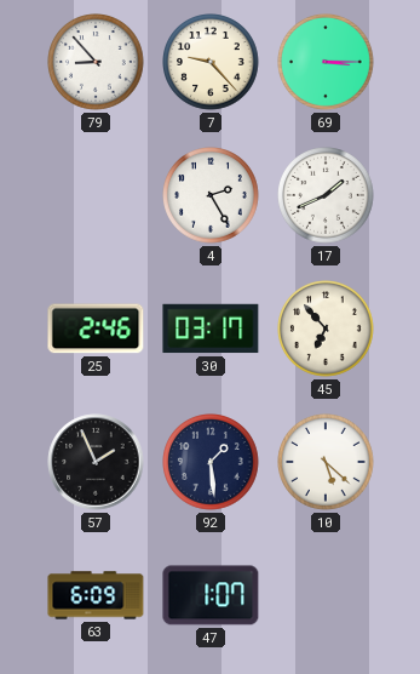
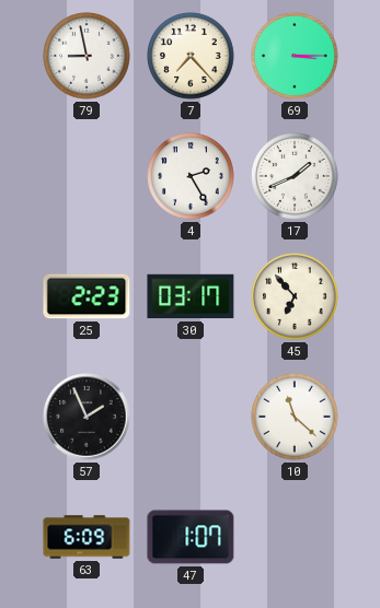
79: 8:53 -> 8:58
7: 9:23 -> 7:23
25: 2:46 -> 2:23
92: 1:29 -> none
10: 5:22 -> 11:22
